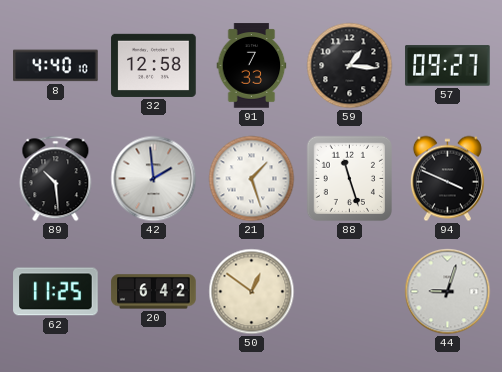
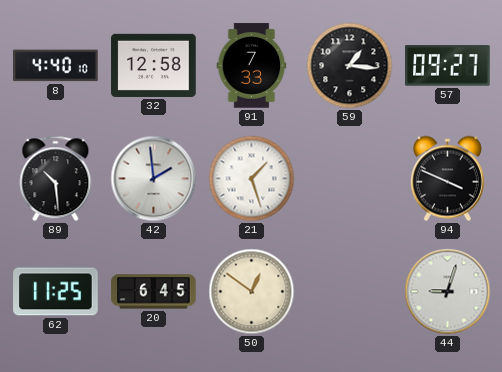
88: 11:27 -> none
20: 6:42 -> 6:45
